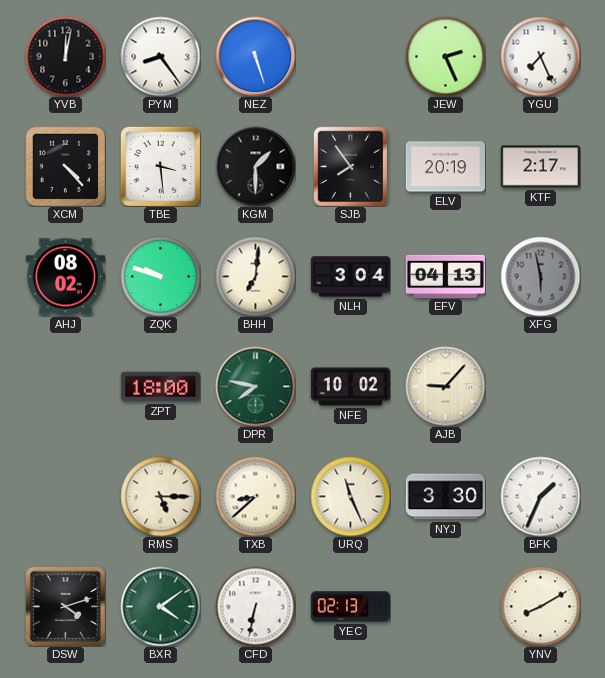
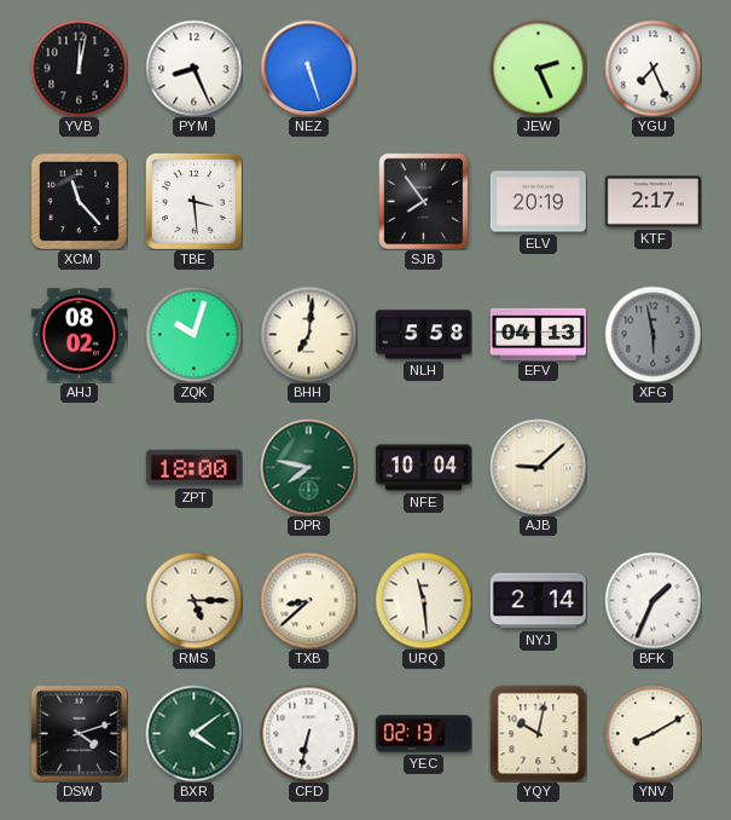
PYM: 8:24 -> 8:26
XCM: 4:23 -> 11:23
KGM: 1:30 -> none
ZQK: 9:48 -> 10:03
NLH: 3:04 -> 5:58
NFE: 10:02 -> 10:04
AJB: 9:07 -> 9:08
URQ: 11:26 -> 11:29
NYJ: 3:30 -> 2:14
YQY: none -> 10:02
